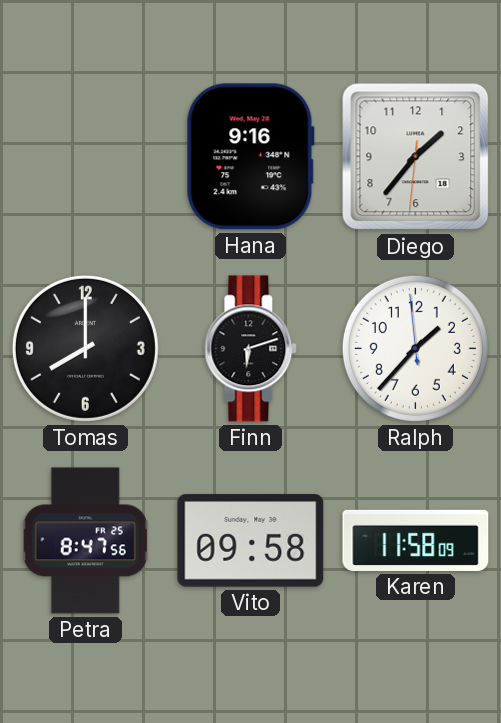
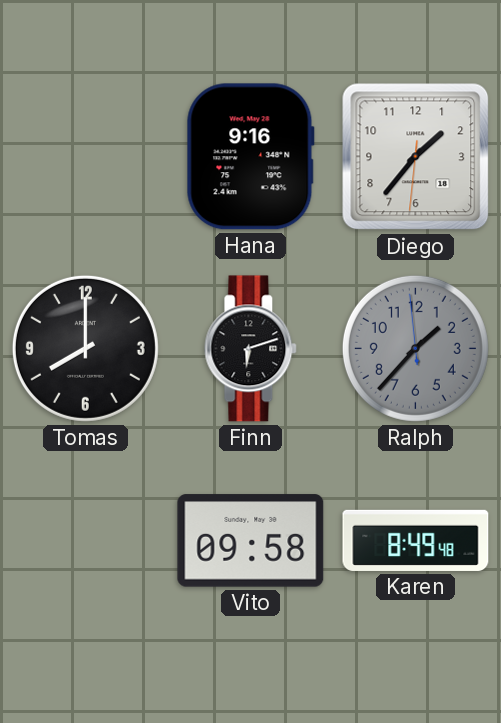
Ralph dial: white -> grey
Petra: 8:47 -> none
Karen: 11:58 -> 8:49
